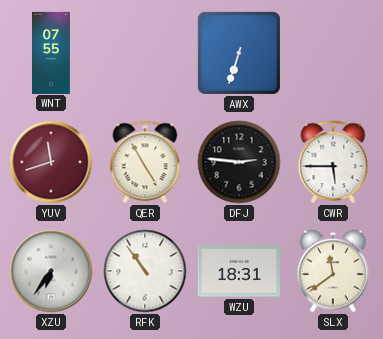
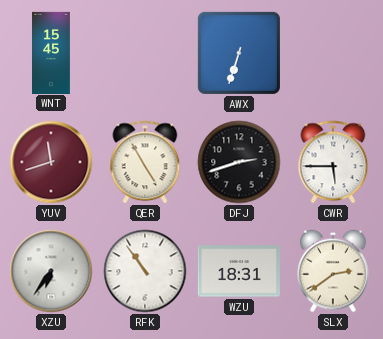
WNT: 07:55 -> 15:45
DFJ: 2:46 -> 2:42
SLX: 11:39 -> 2:39
